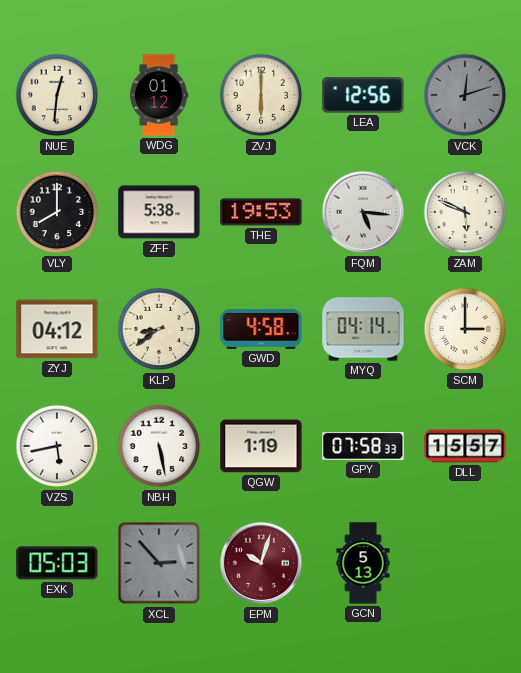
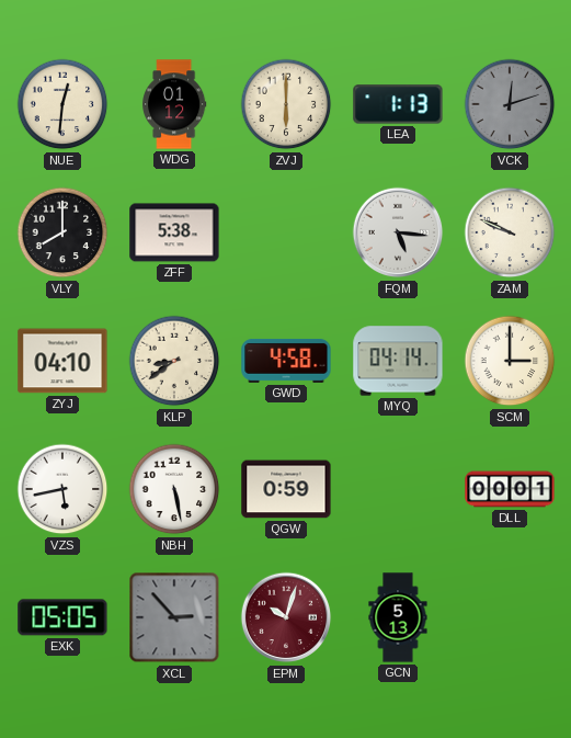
LEA: 12:56 -> 1:13
THE: 19:53 -> none
ZAM: 5:49 -> 9:49
ZYJ: 04:12 -> 04:10
QGW: 1:19 -> 0:59
GPY: 07:58 -> none
DLL: 15:57 -> 00:01
EXK: 05:03 -> 05:05
